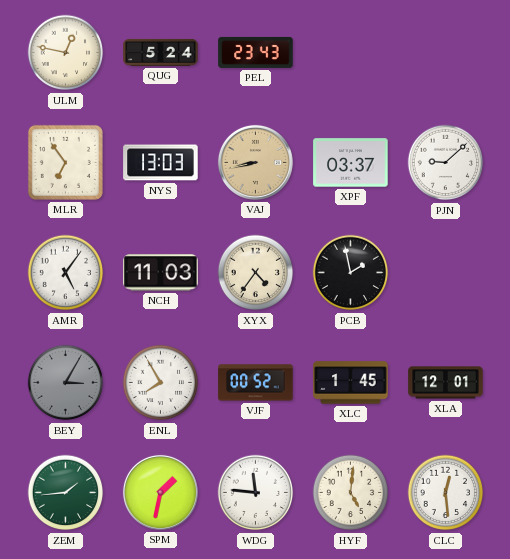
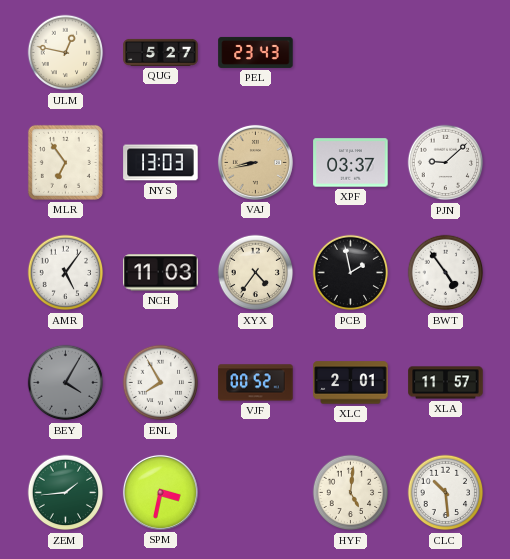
QUG: 5:24 -> 5:27
BWT: none -> 4:54
BEY: 3:05 -> 4:05
XLC: 1:45 -> 2:01
XLA: 12:01 -> 11:57
SPM: 1:32 -> 3:32
WDG: 11:46 -> none
CLC: 12:29 -> 10:29
